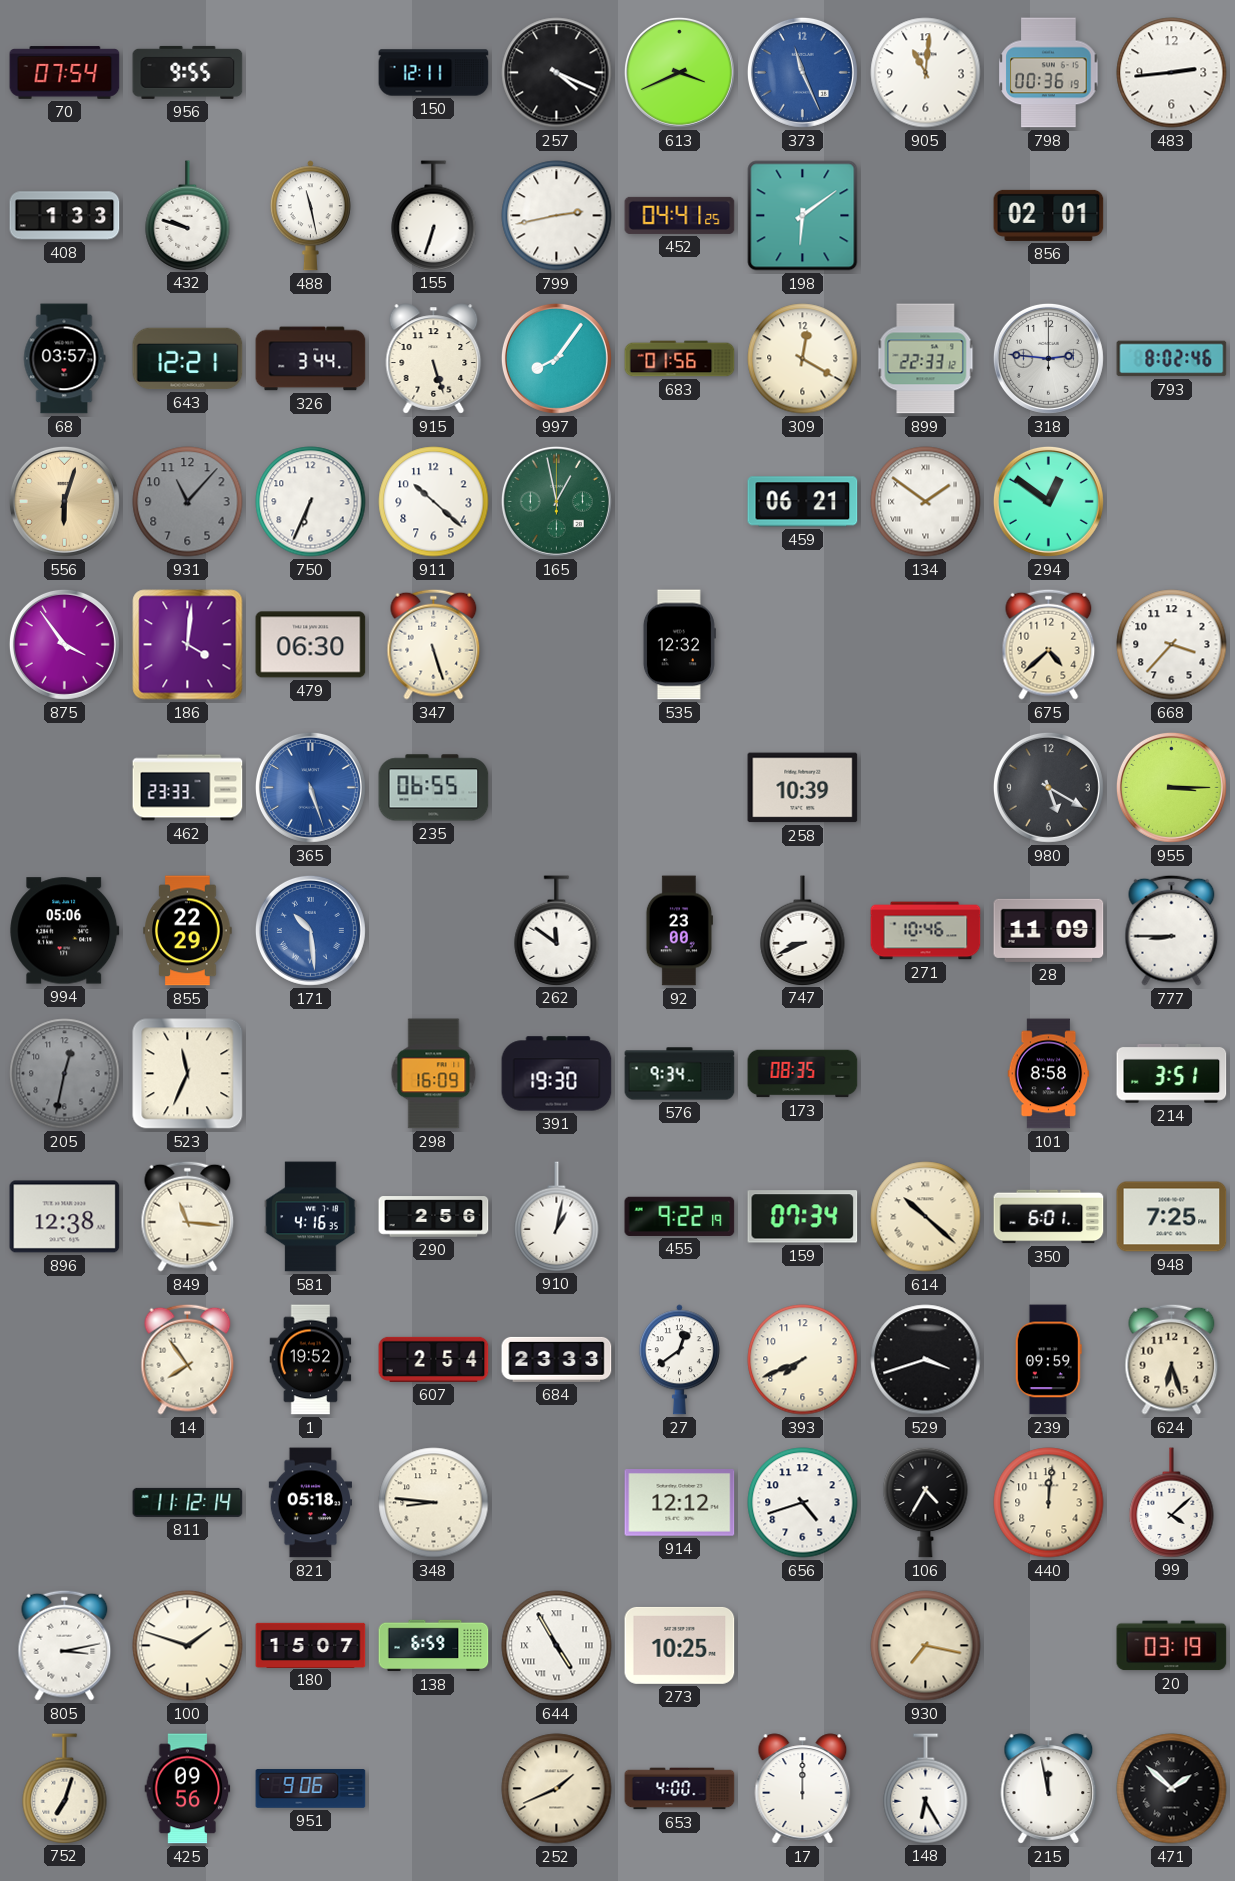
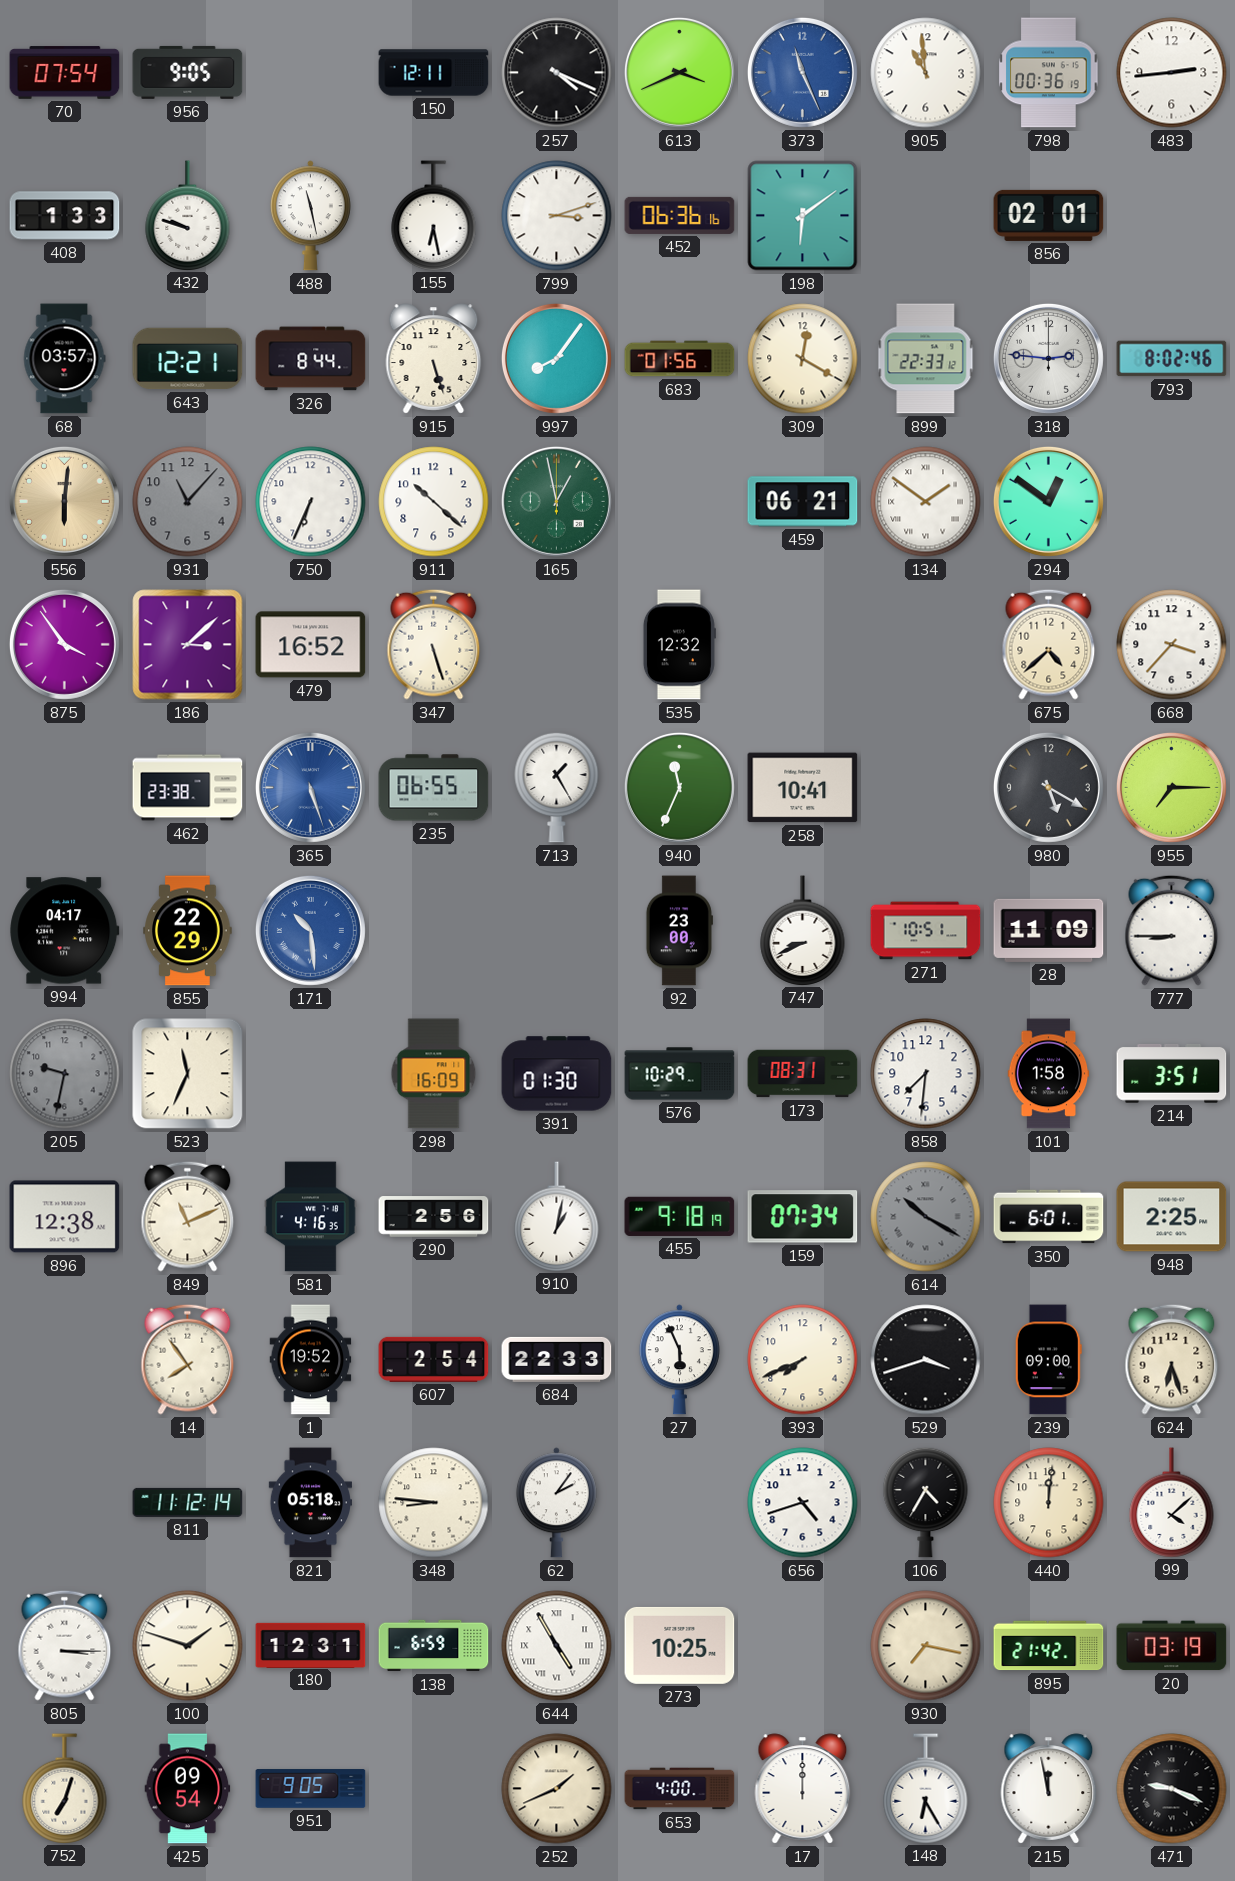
956: 9:55 -> 9:05
905: 11:01 -> 10:59
155: 6:33 -> 6:28
799: 2:43 -> 3:12
452: 04:41 -> 06:36
326: 3:44 -> 8:44
556: 6:03 -> 6:01
186: 4:01 -> 3:08
479: 06:30 -> 16:52
462: 23:33 -> 23:38
713: none -> 1:25
940: none -> 11:34
258: 10:39 -> 10:41
955: 3:15 -> 7:15
994: 05:06 -> 04:17
262: 11:51 -> none
271: 10:46 -> 10:51
205: 12:32 -> 9:32
391: 19:30 -> 01:30
576: 9:34 -> 10:29
173: 08:35 -> 08:31
858: none -> 7:31
101: 8:58 -> 1:58
849: 11:16 -> 11:11
455: 9:22 -> 9:18
614: 10:22 -> 10:20
614 dial: cream -> grey
948: 7:25 -> 2:25
684: 23:33 -> 22:33
27: 12:39 -> 5:56
239: 09:59 -> 09:00
62: none -> 2:06
914: 12:12 -> none
805: 3:13 -> 3:15
180: 15:07 -> 12:31
895: none -> 21:42
425: 09:56 -> 09:54
951: 9:06 -> 9:05
471: 1:52 -> 9:19
